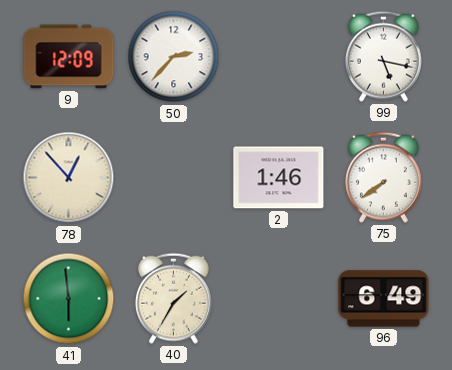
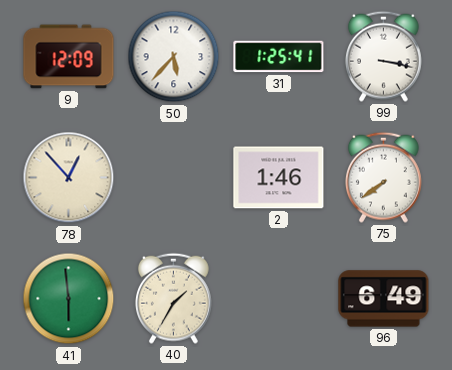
50: 2:37 -> 5:37
31: none -> 1:25
99: 5:17 -> 3:17
